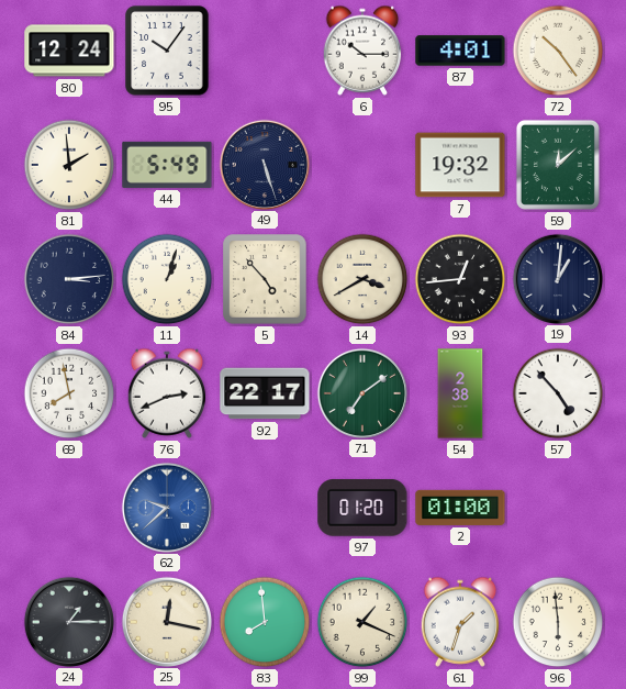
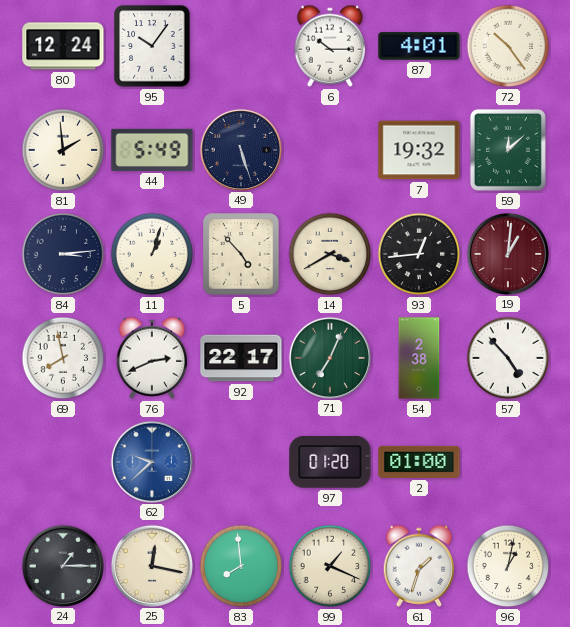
19 dial: navy -> burgundy
71: 7:09 -> 7:04
96: 5:59 -> 1:02
